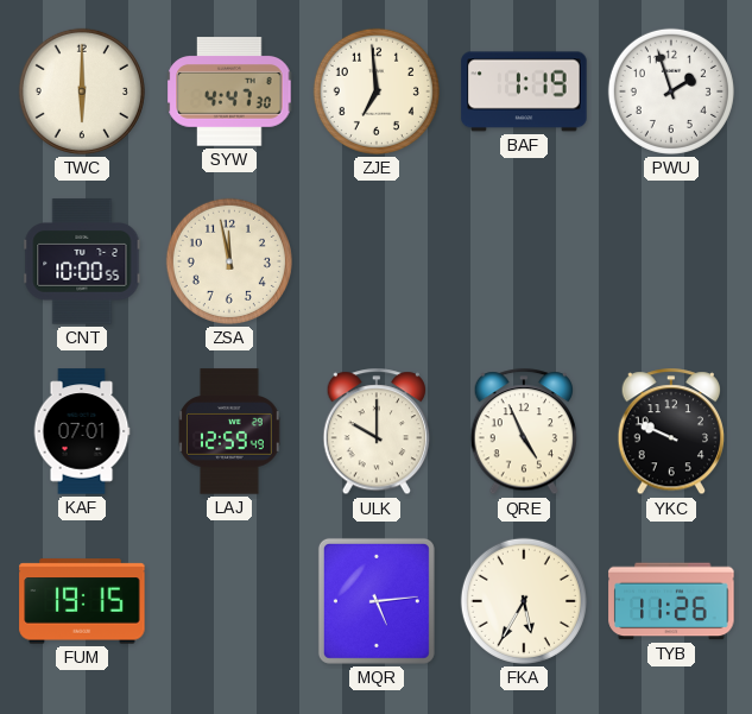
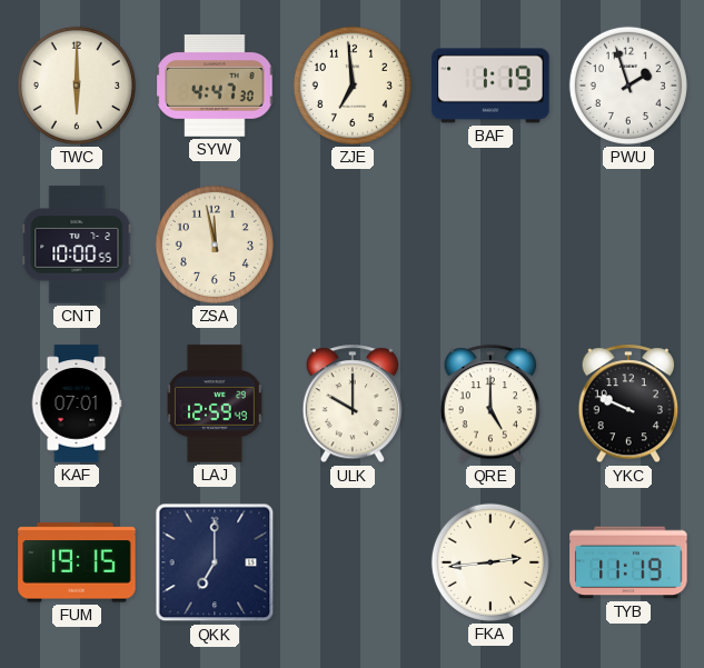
QRE: 4:56 -> 5:00
QKK: none -> 7:00
MQR: 5:14 -> none
FKA: 5:35 -> 2:44
TYB: 11:26 -> 11:19
